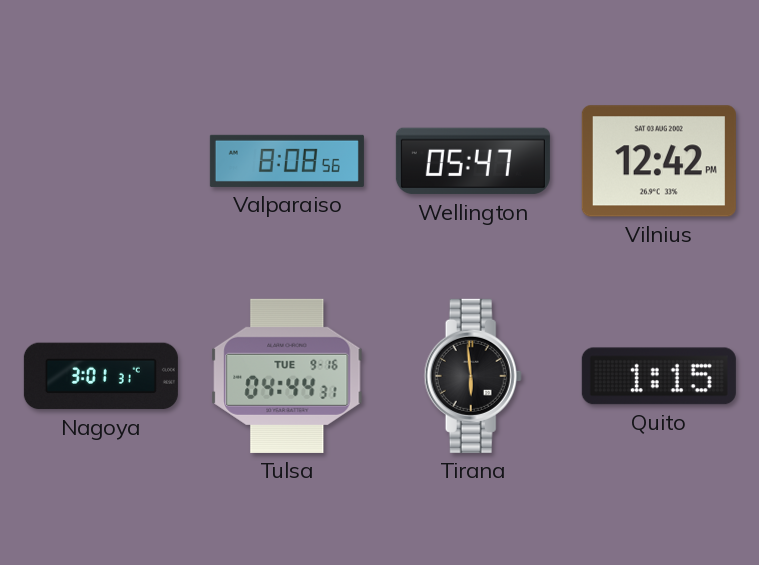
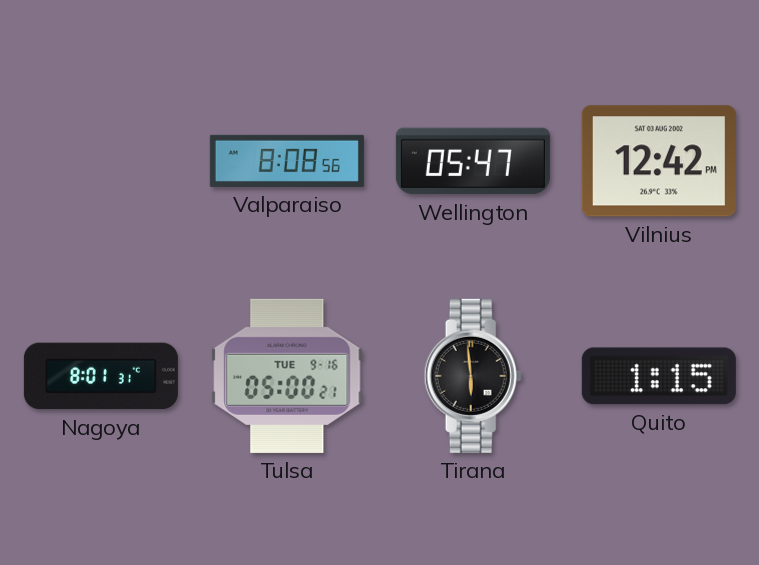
Nagoya: 3:01 -> 8:01
Tulsa: 04:44 -> 05:00
